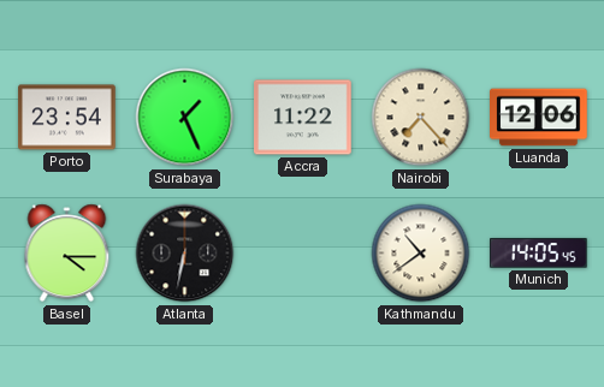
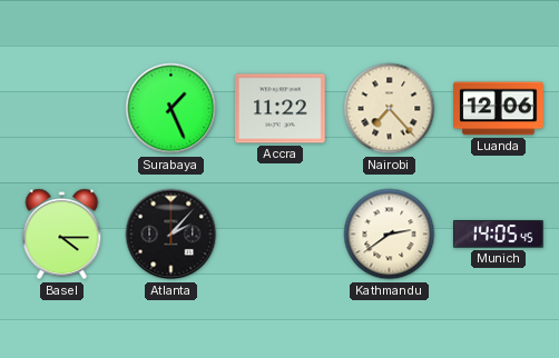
Porto: 23:54 -> none
Atlanta: 6:32 -> 2:07
Kathmandu: 10:39 -> 2:39
